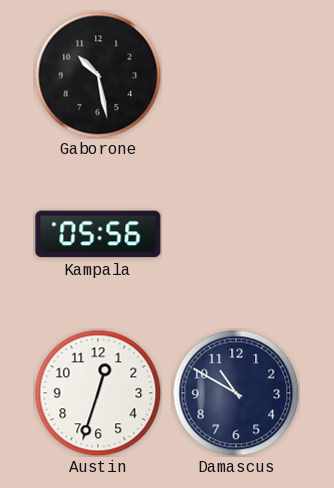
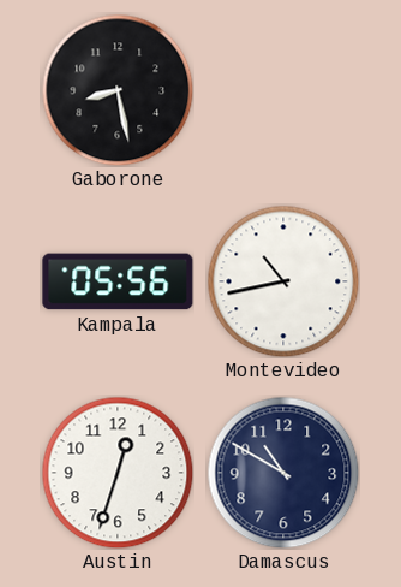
Gaborone: 10:28 -> 8:28
Montevideo: none -> 10:43
